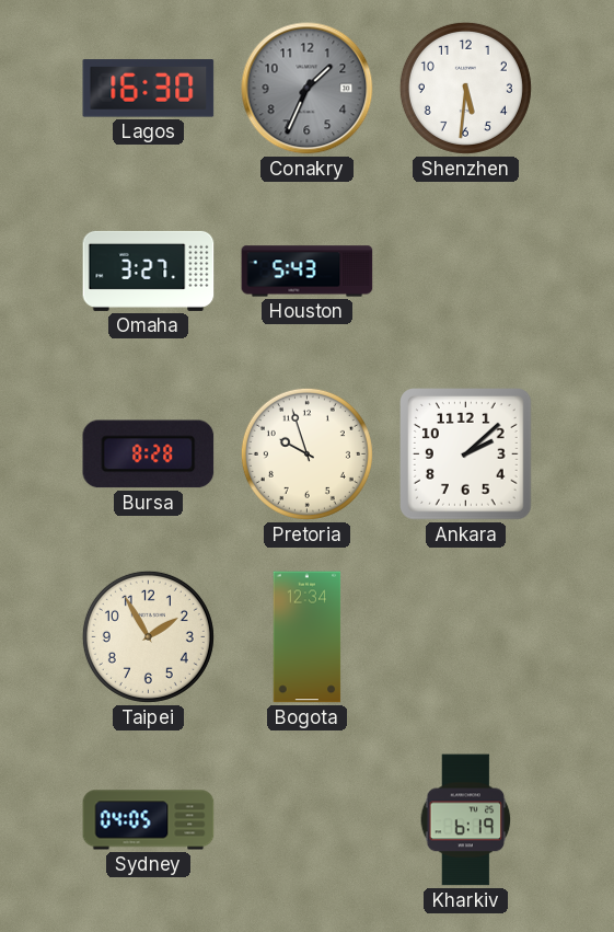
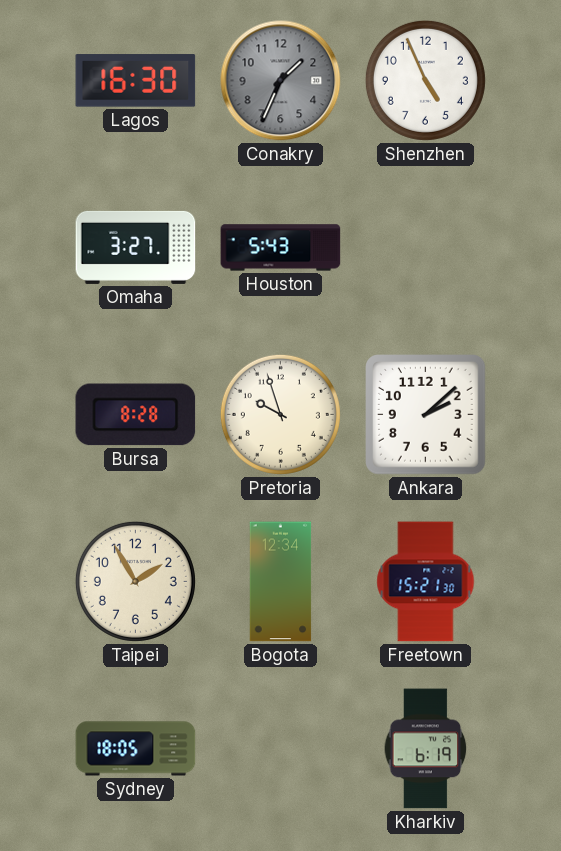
Shenzhen: 5:31 -> 4:56
Freetown: none -> 15:21
Sydney: 04:05 -> 18:05
